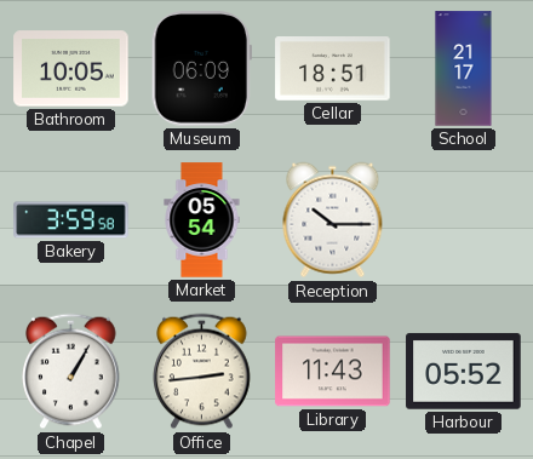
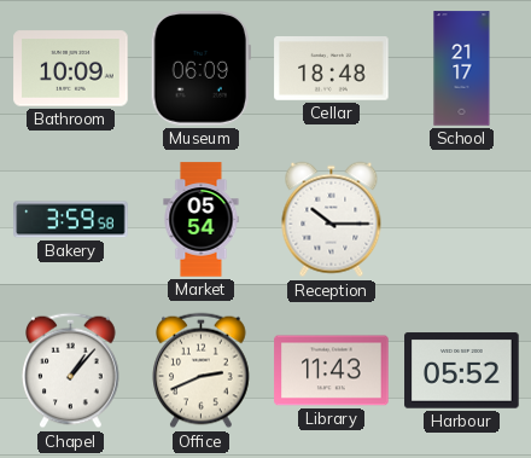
Bathroom: 10:05 -> 10:09
Cellar: 18:51 -> 18:48
Chapel: 1:05 -> 1:07
Office: 2:44 -> 2:41
